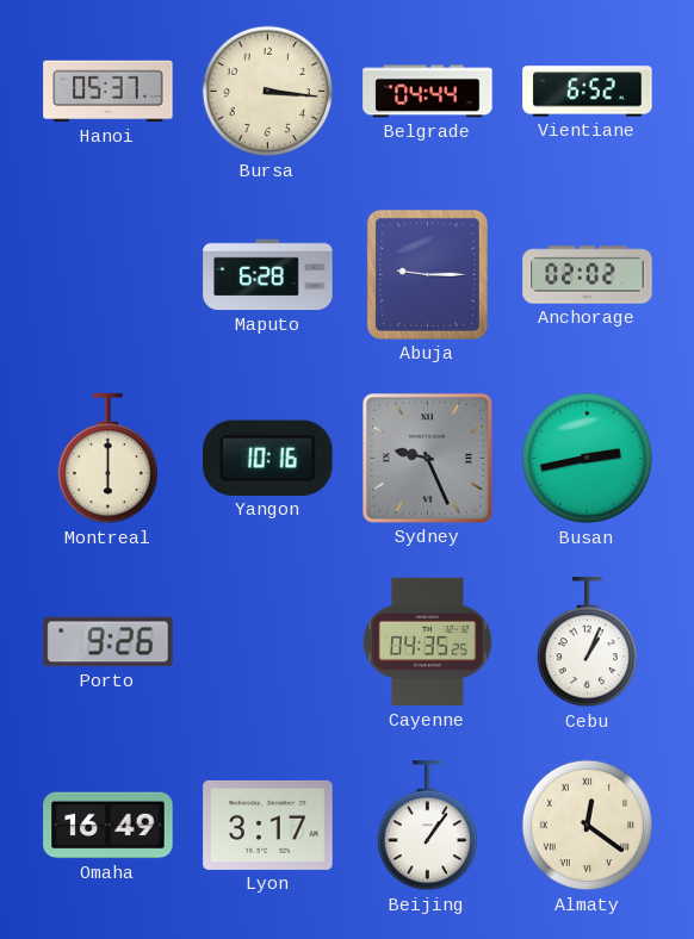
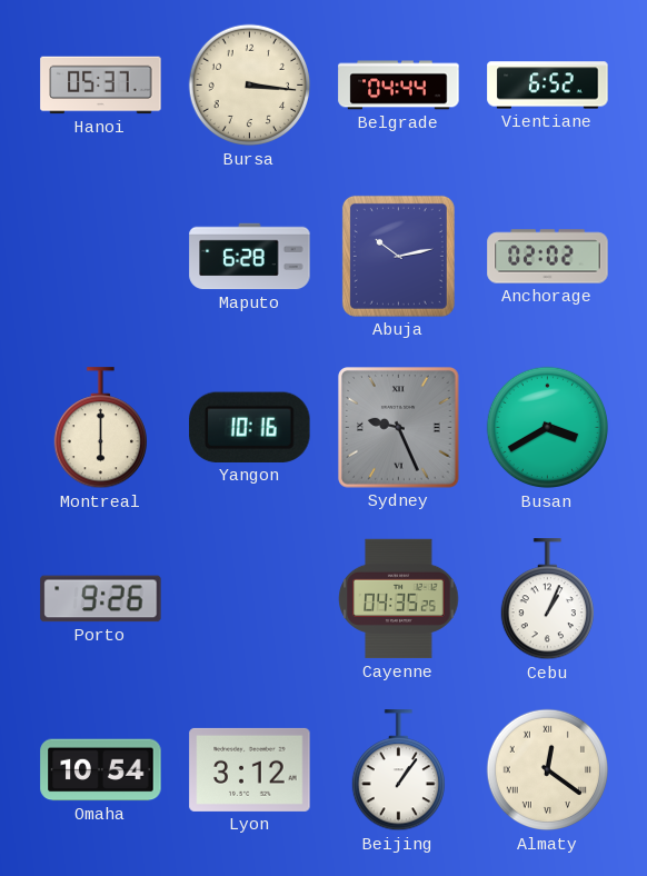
Abuja: 9:15 -> 10:13
Busan: 2:43 -> 3:40
Omaha: 16:49 -> 10:54
Lyon: 3:17 -> 3:12
